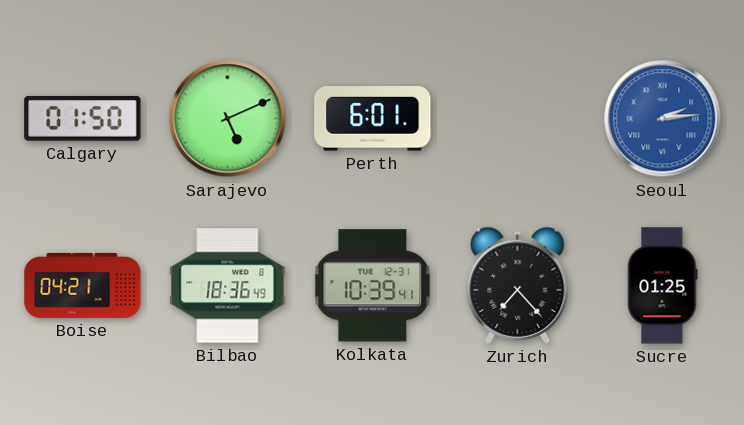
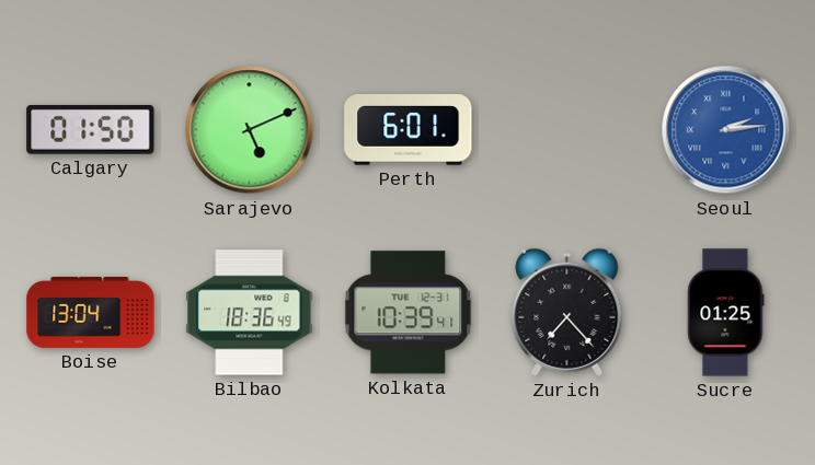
Boise: 04:21 -> 13:04
